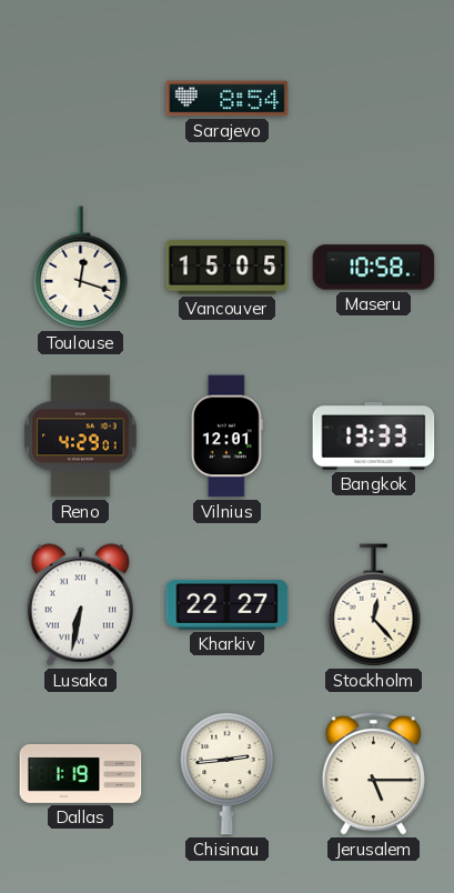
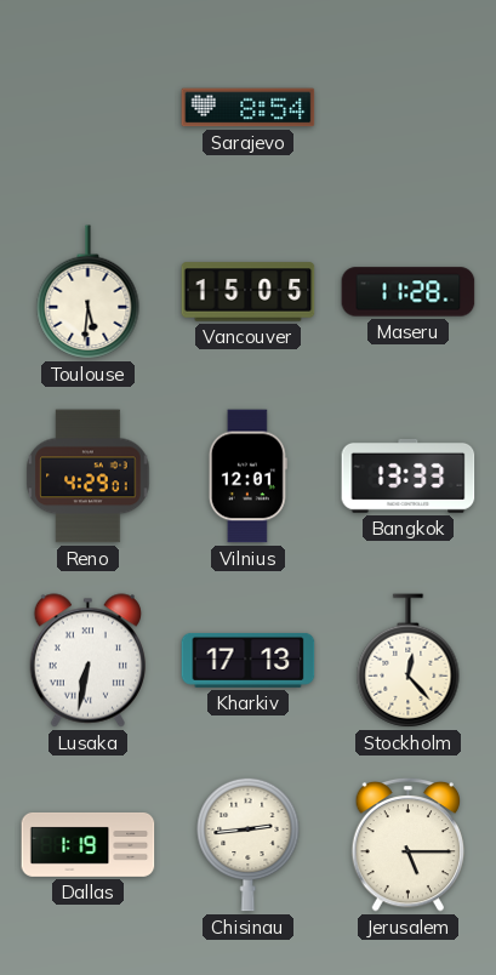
Toulouse: 12:18 -> 5:31
Maseru: 10:58 -> 11:28
Kharkiv: 22:27 -> 17:13
